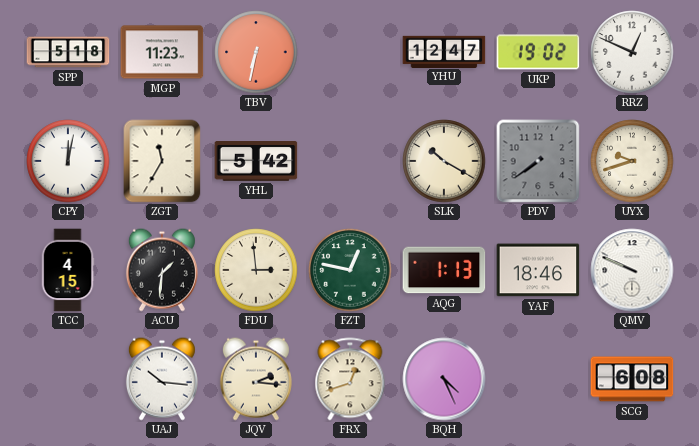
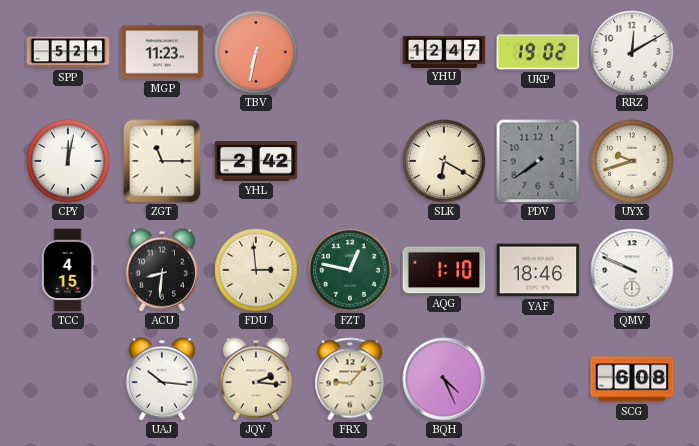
SPP: 5:18 -> 5:21
RRZ: 12:49 -> 12:10
ZGT: 11:35 -> 11:15
YHL: 5:42 -> 2:42
SLK: 10:20 -> 6:20
ACU: 1:31 -> 8:31
AQG: 1:13 -> 1:10
FRX: 12:42 -> 9:07
